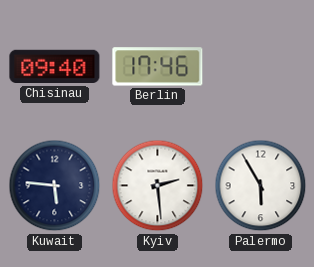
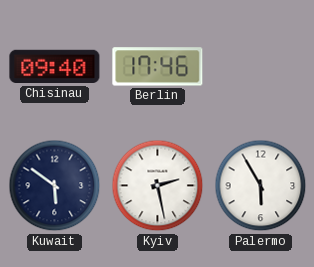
Kuwait: 5:46 -> 5:51
Kyiv: 2:29 -> 2:28
